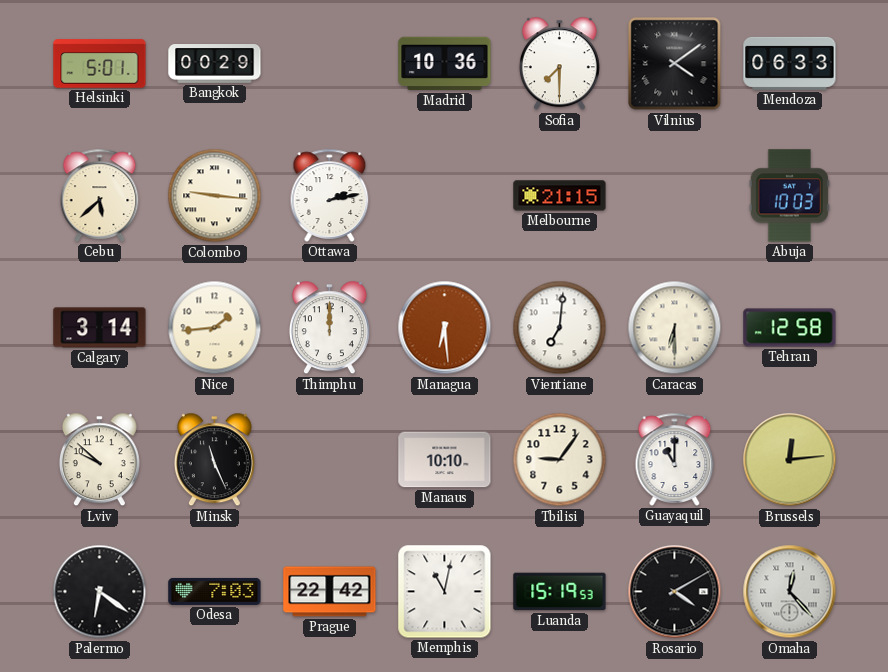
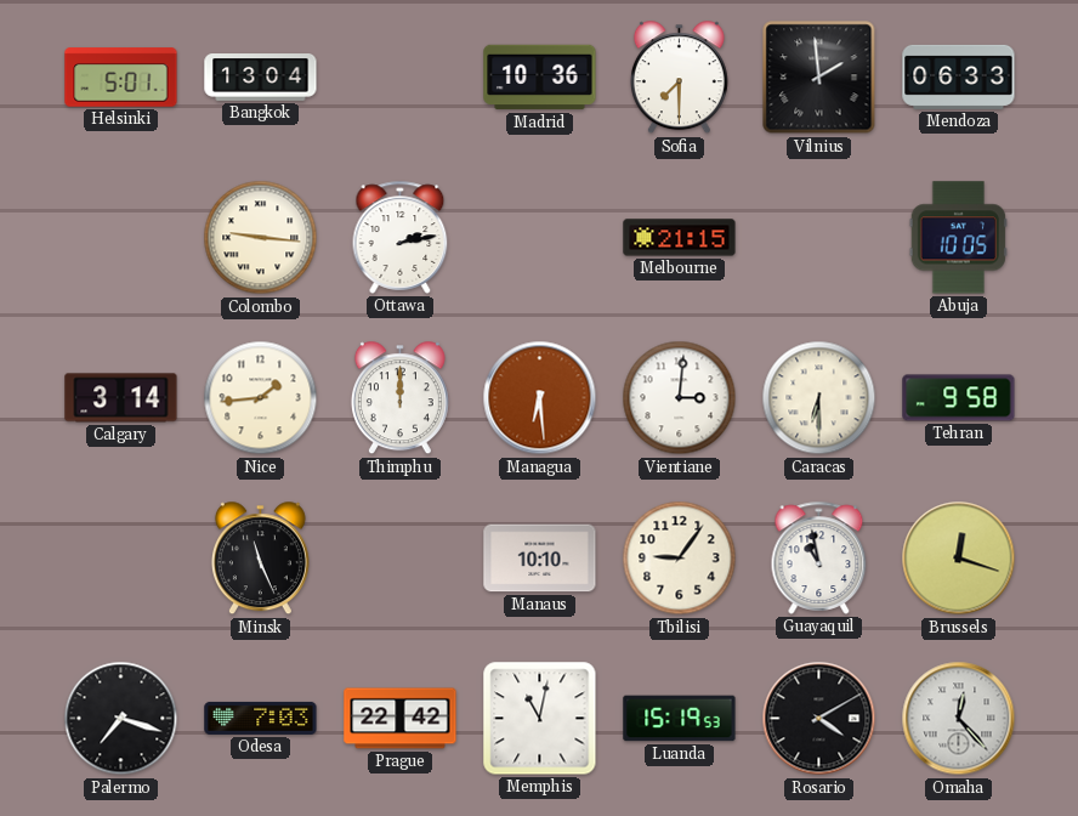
Bangkok: 00:29 -> 13:04
Vilnius: 4:09 -> 1:59
Cebu: 5:38 -> none
Abuja: 10:03 -> 10:05
Vientiane: 7:01 -> 3:01
Tehran: 12:58 -> 9:58
Lviv: 9:52 -> none
Guayaquil: 11:00 -> 10:58
Brussels: 12:14 -> 12:18
Palermo: 6:21 -> 7:18
